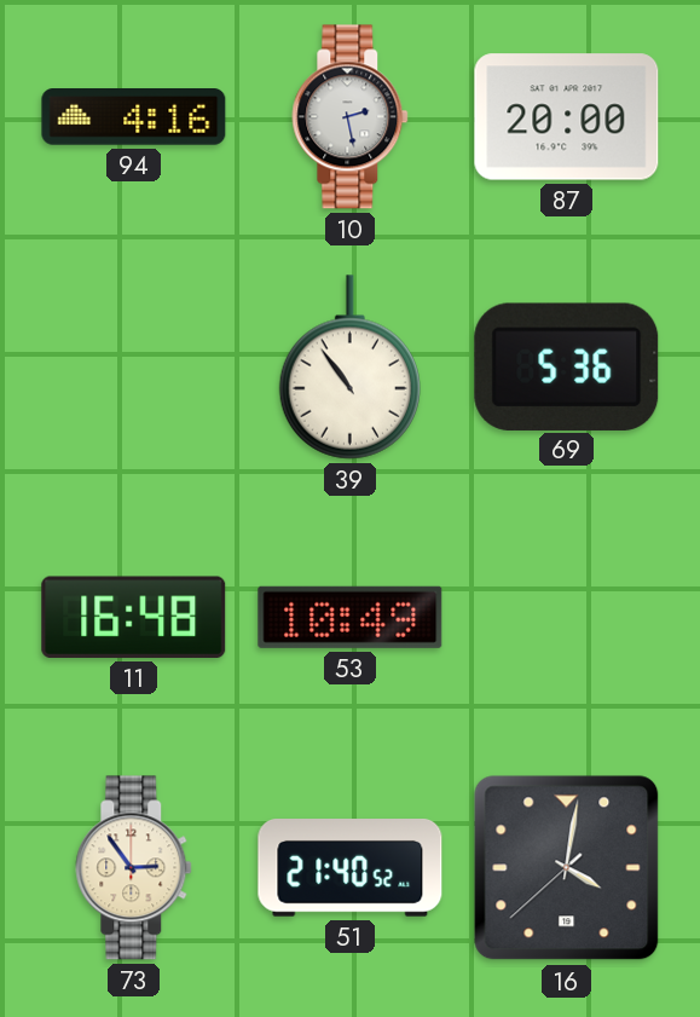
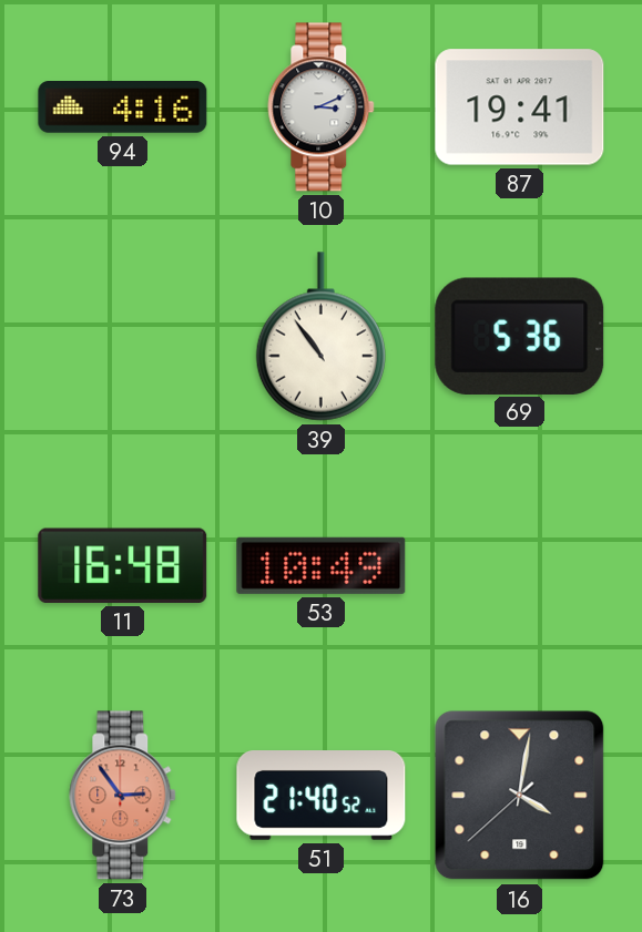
10: 2:28 -> 3:11
87: 20:00 -> 19:41
73 dial: cream -> salmon
